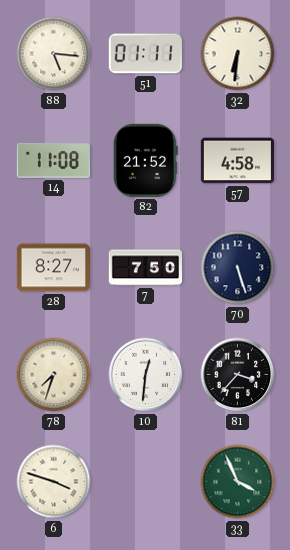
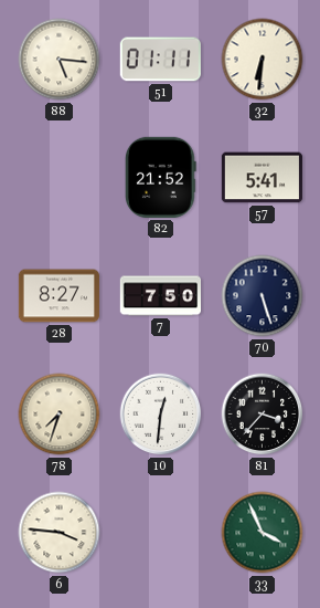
14: 11:08 -> none
57: 4:58 -> 5:41
6: 3:48 -> 3:46
